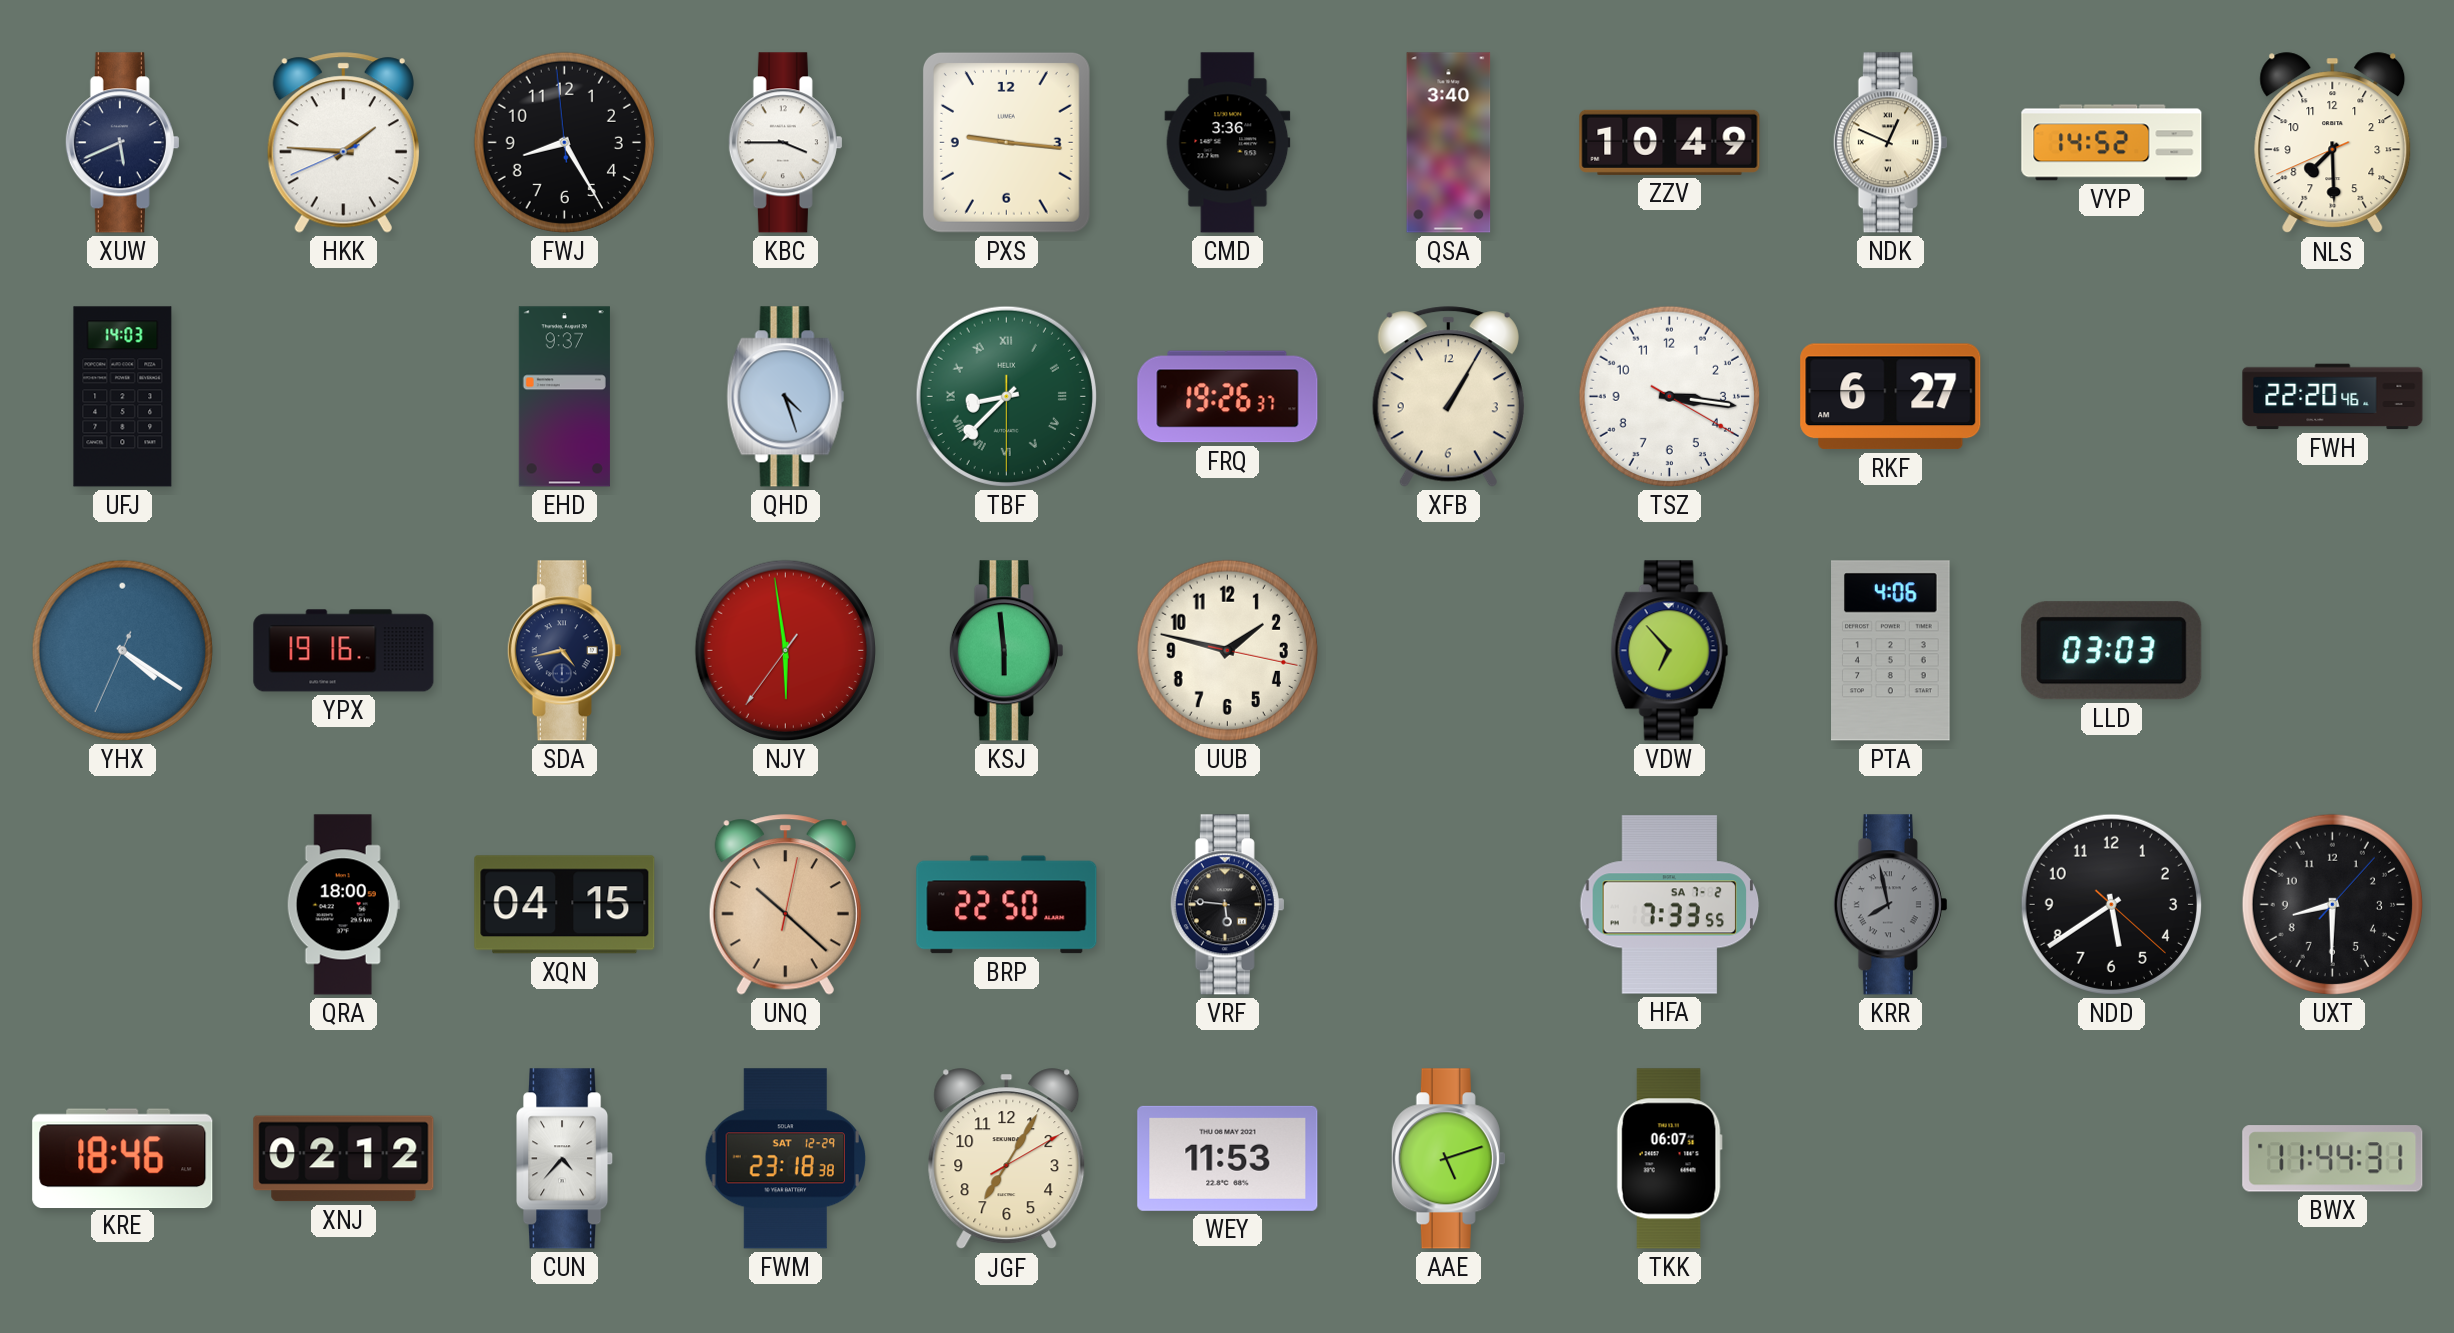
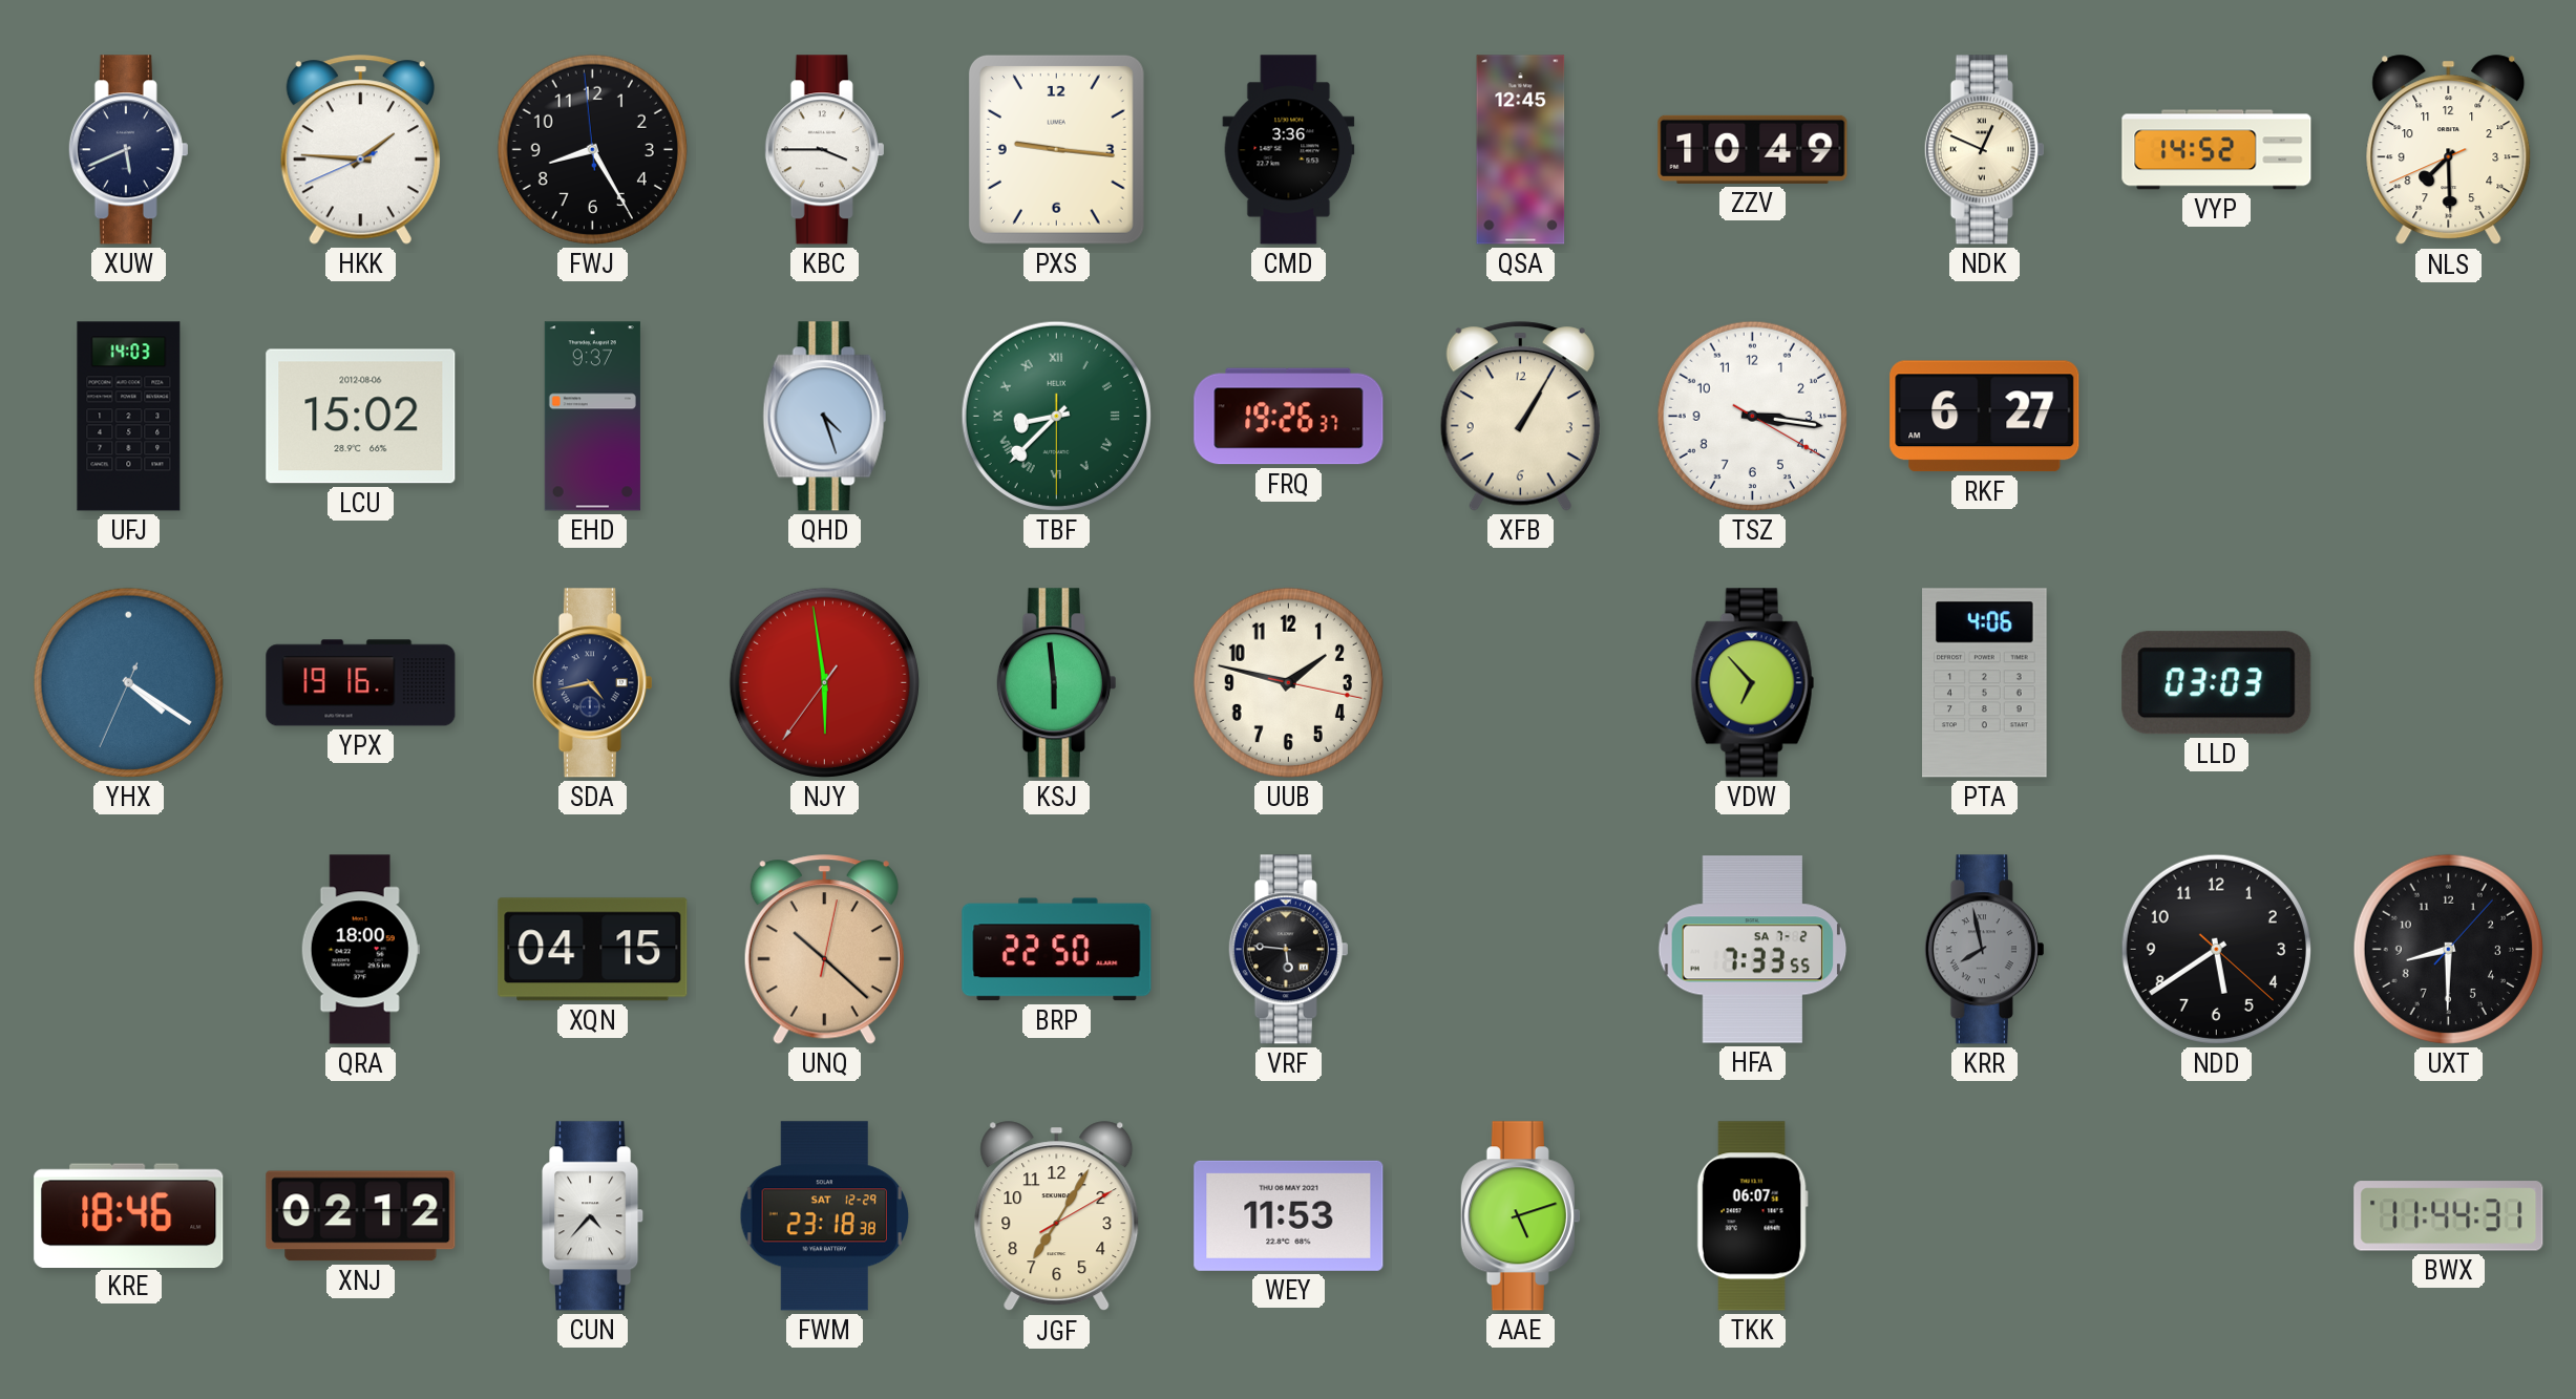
QSA: 3:40 -> 12:45
LCU: none -> 15:02
FWH: 22:20 -> none
